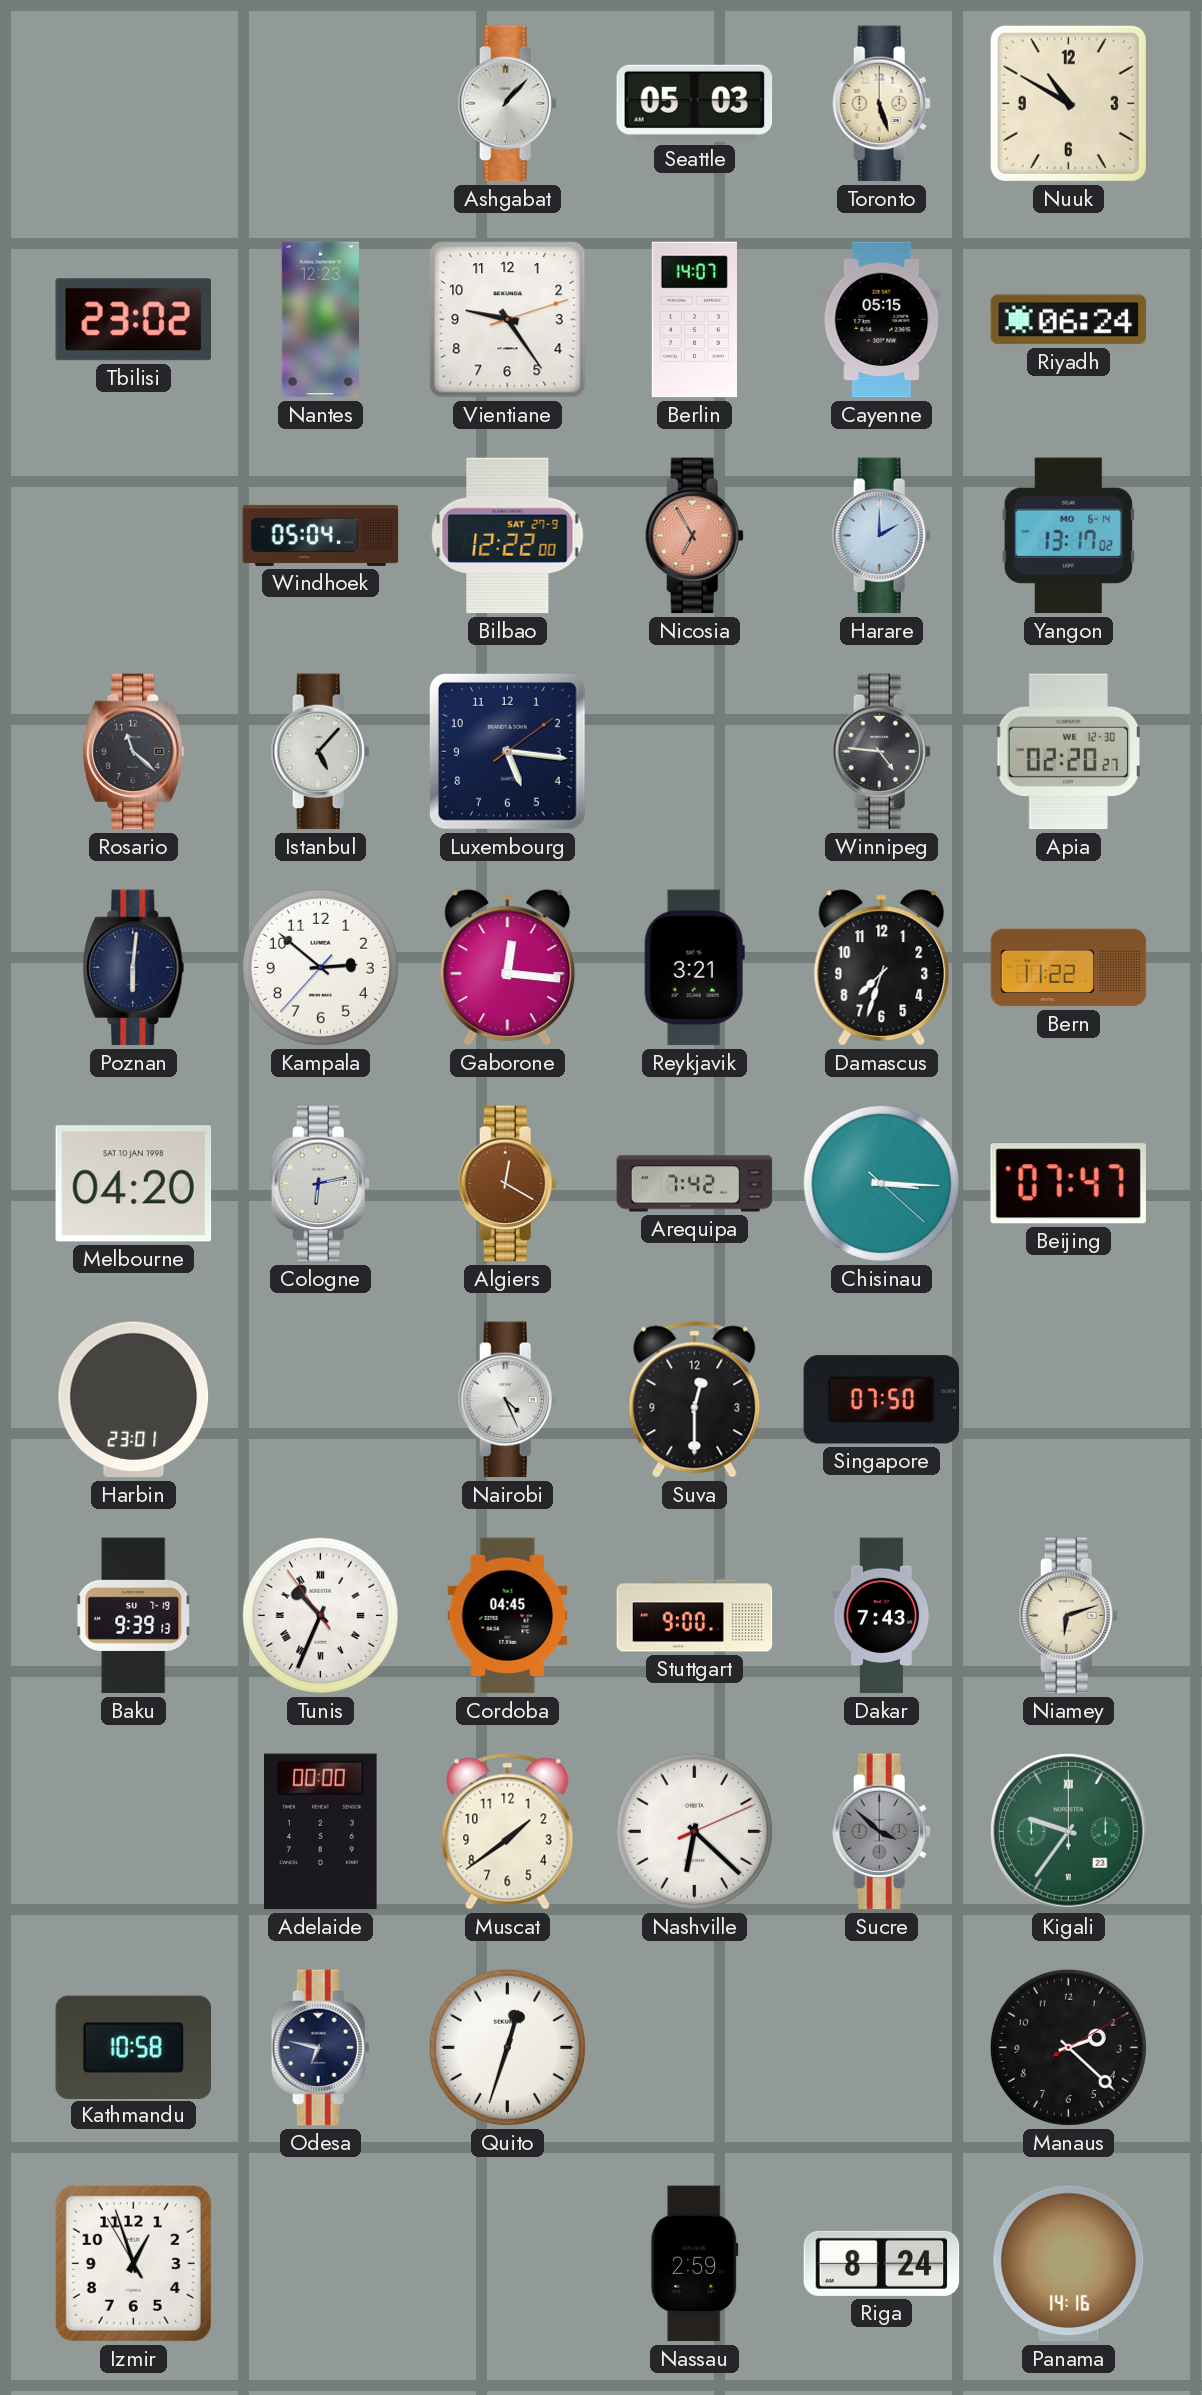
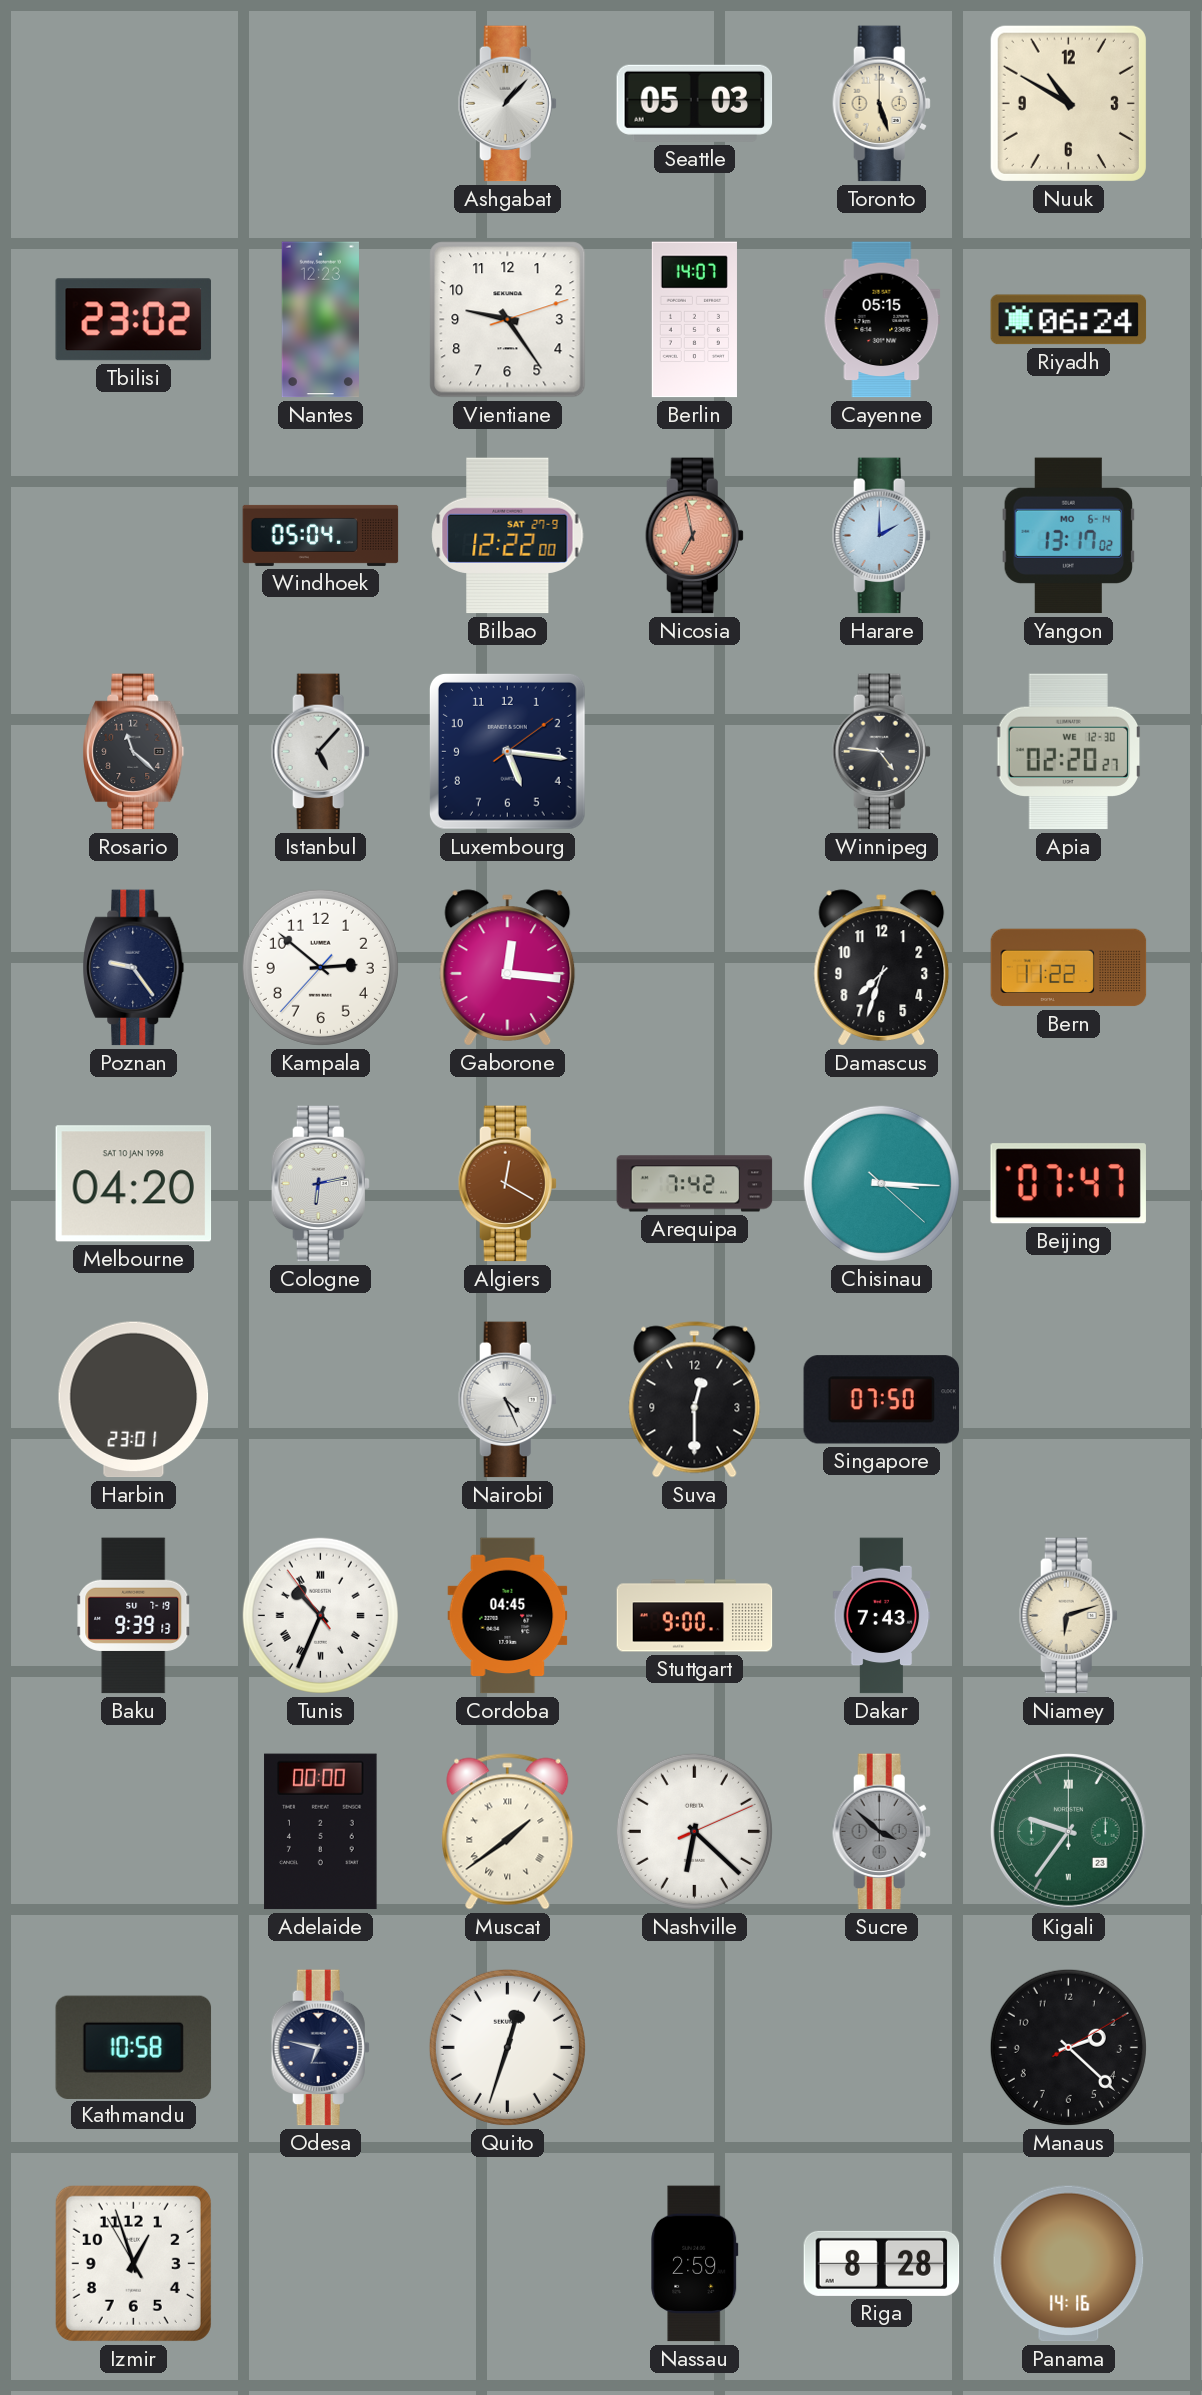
Nicosia: 6:55 -> 6:58
Poznan: 6:01 -> 9:24
Reykjavik: 3:21 -> none
Muscat numerals: Arabic -> Roman
Riga: 8:24 -> 8:28
